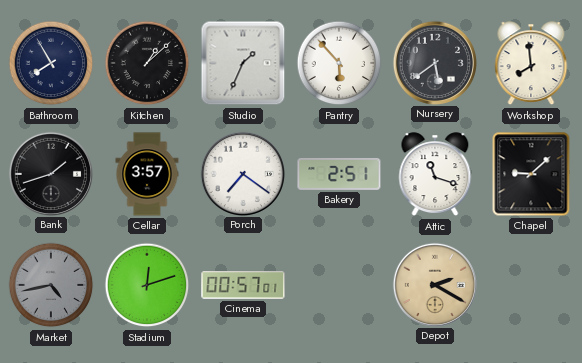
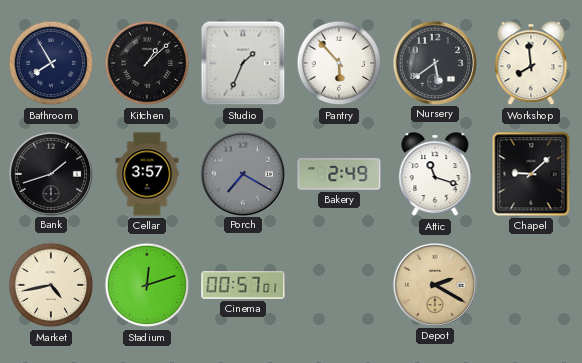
Porch: 7:21 -> 7:20
Porch dial: white -> grey
Bakery: 2:51 -> 2:49
Market dial: grey -> cream
